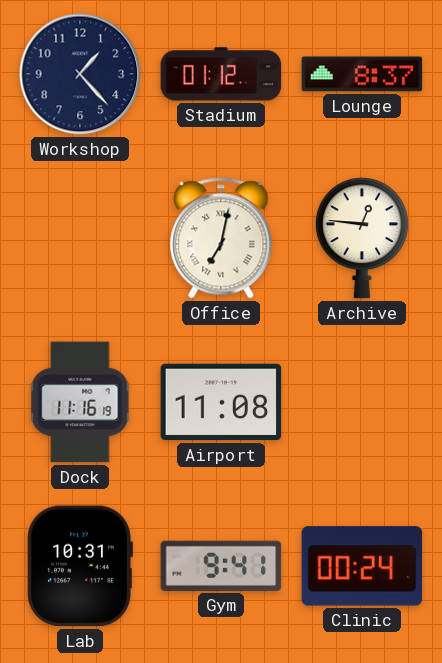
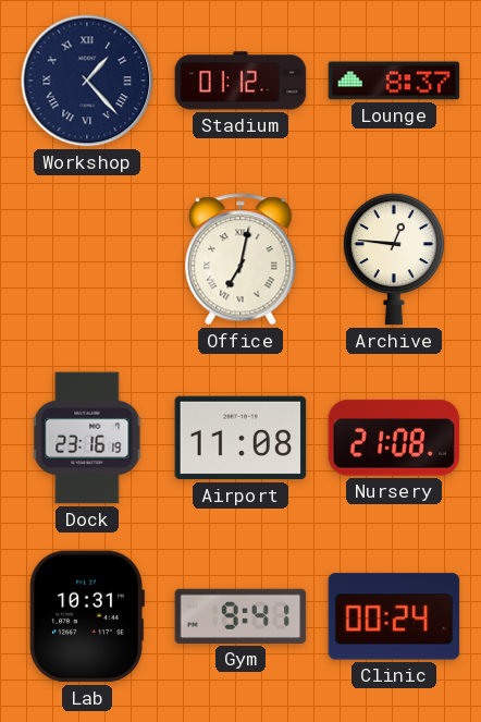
Workshop numerals: Arabic -> Roman
Dock: 11:16 -> 23:16
Nursery: none -> 21:08
